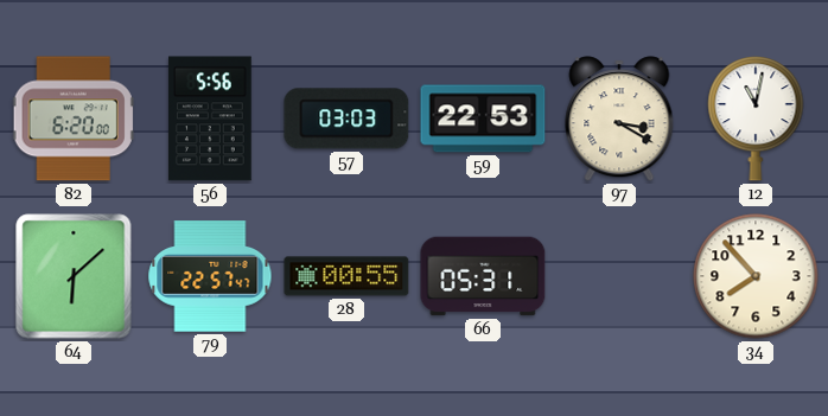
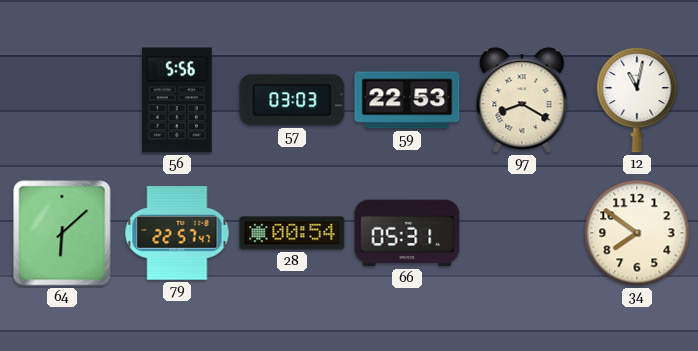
82: 6:20 -> none
97: 3:20 -> 8:20
28: 00:55 -> 00:54
34: 7:53 -> 7:51
